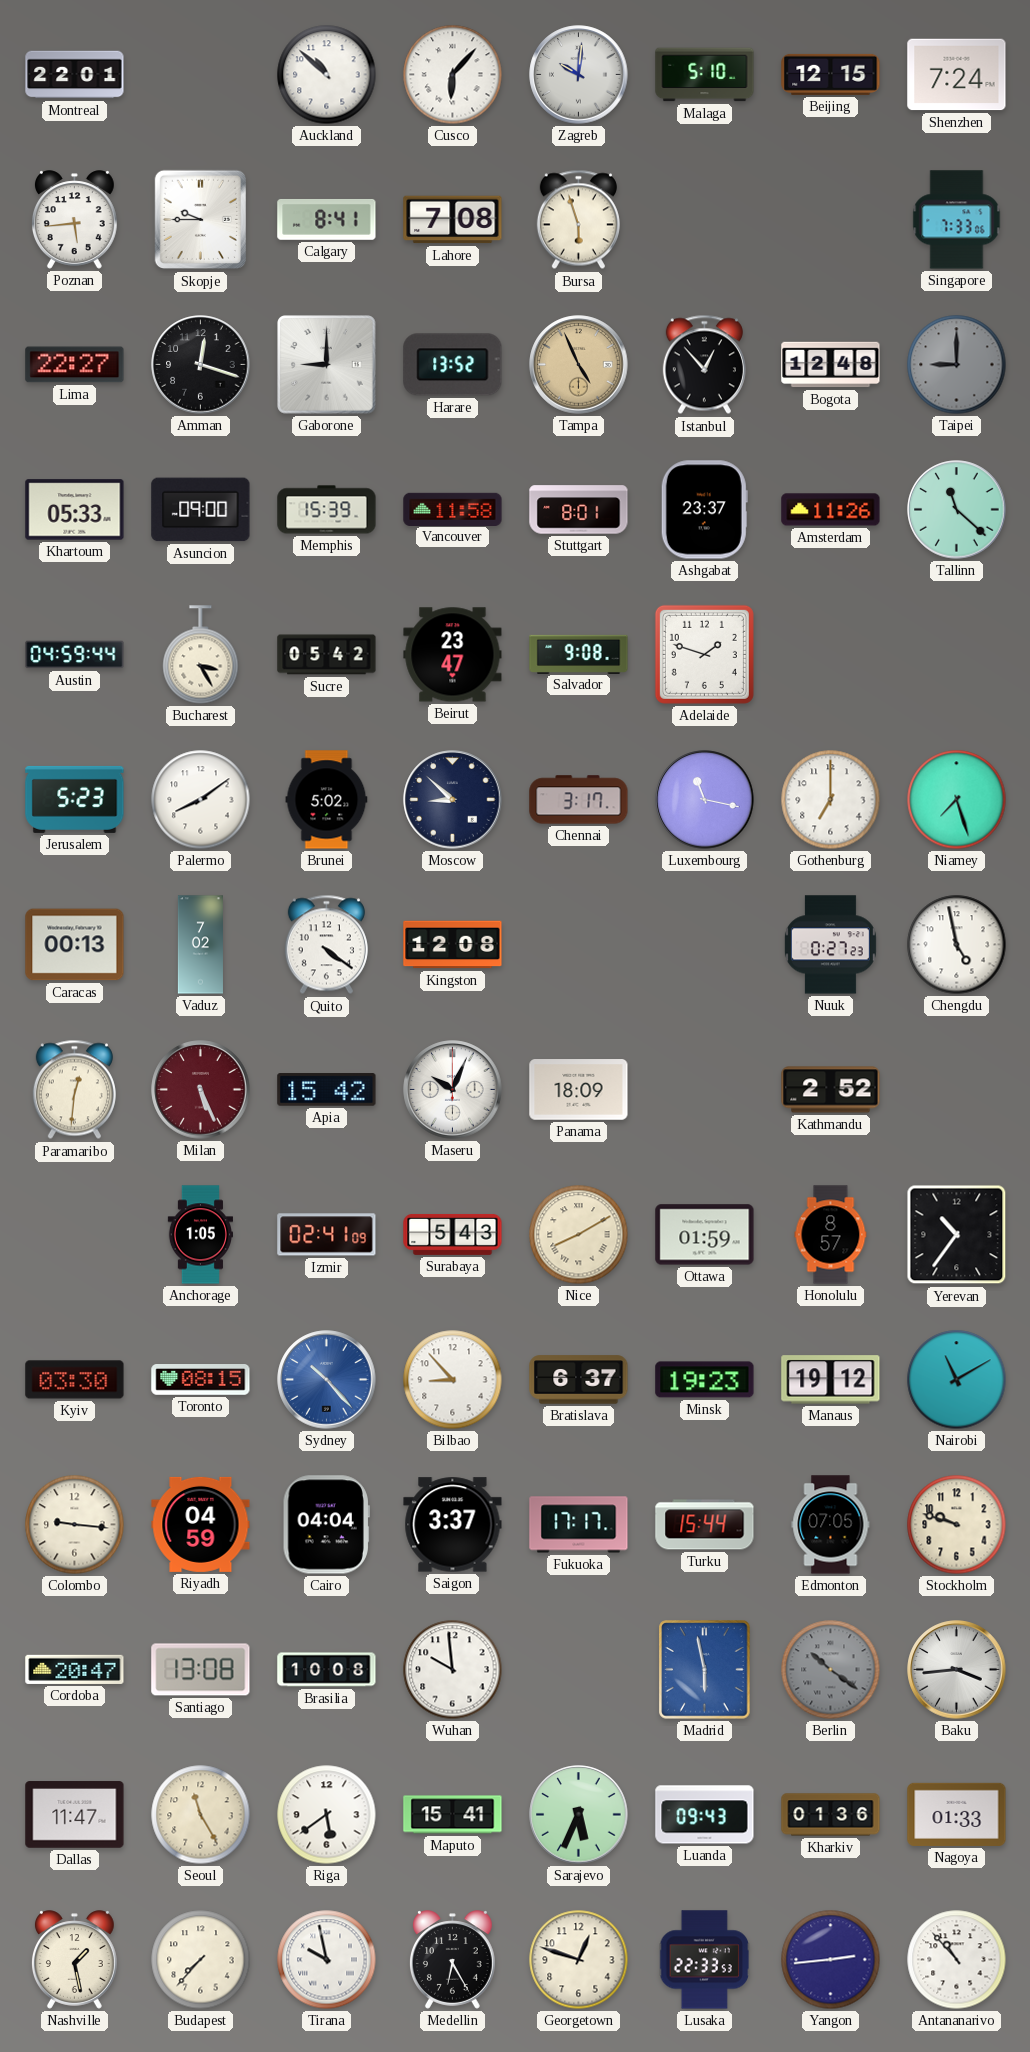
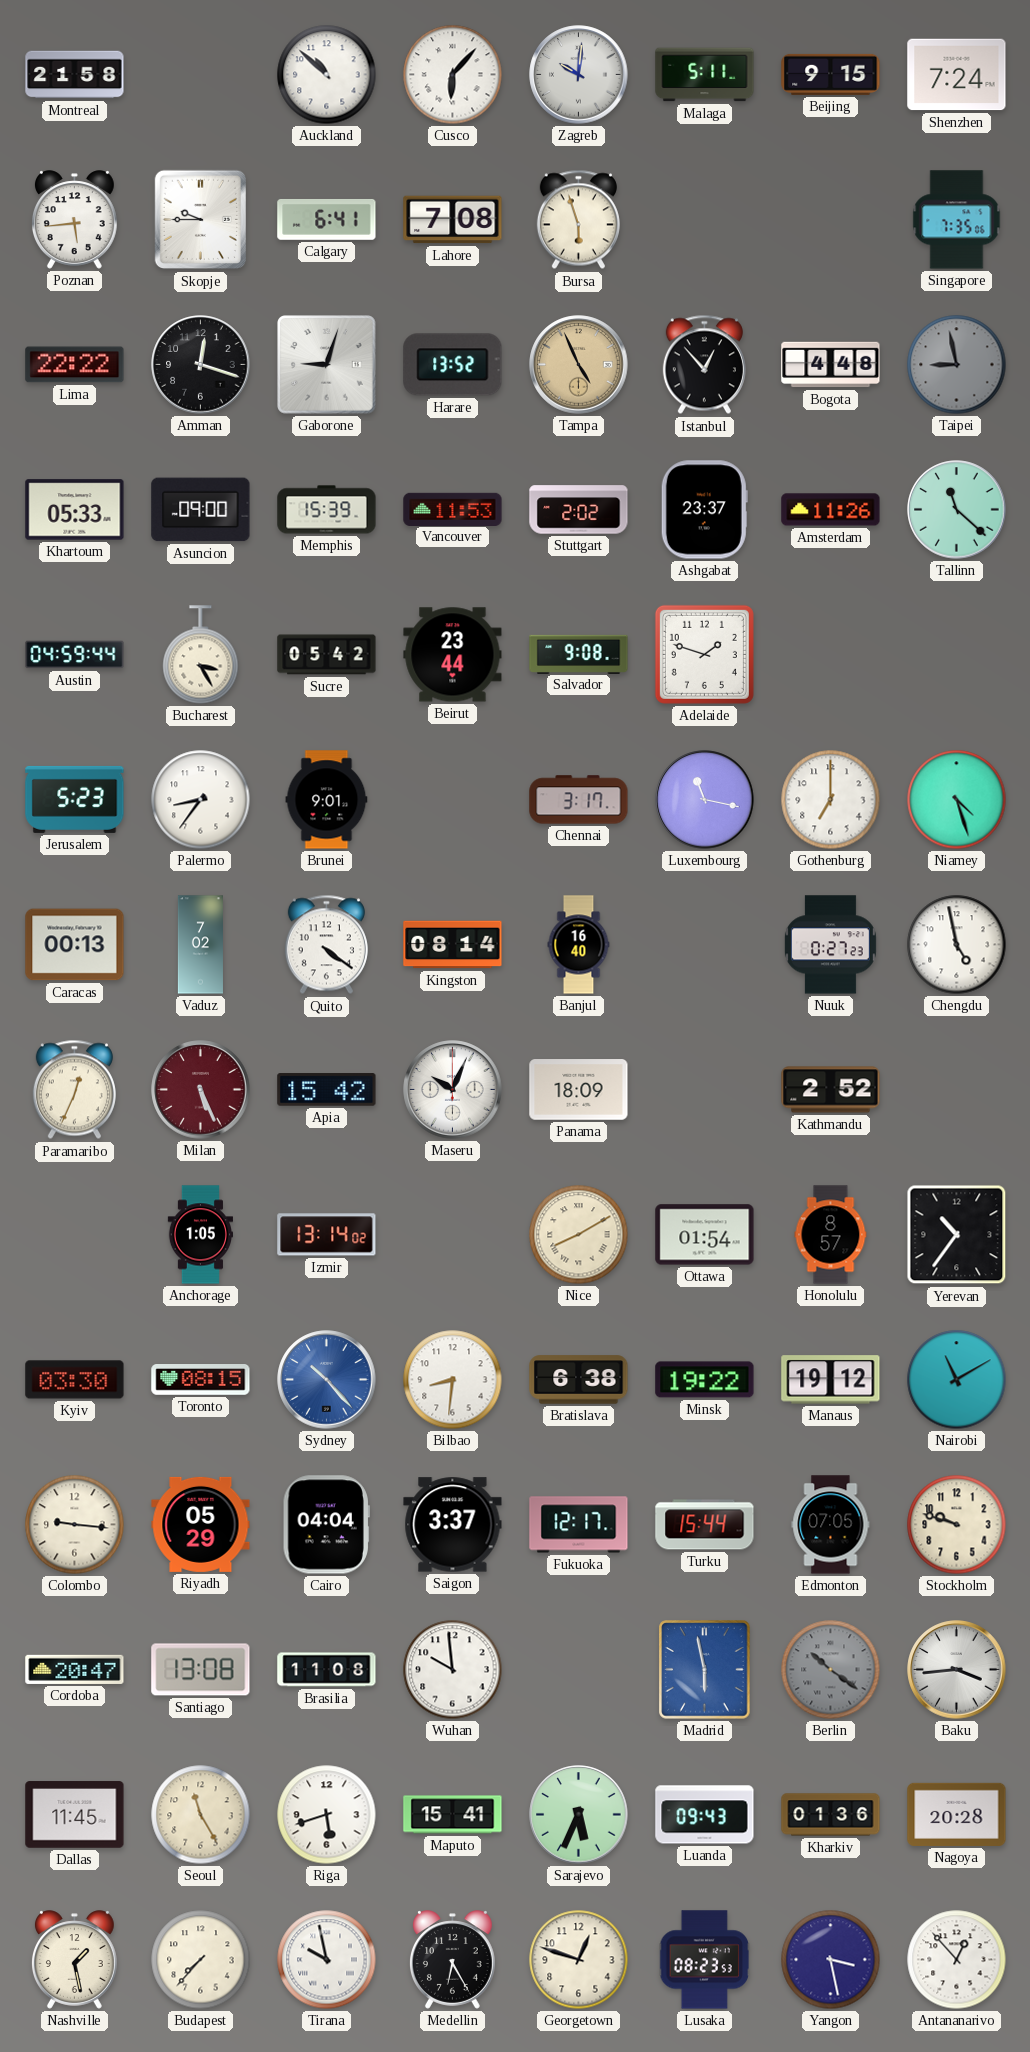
Montreal: 22:01 -> 21:58
Malaga: 5:10 -> 5:11
Beijing: 12:15 -> 9:15
Calgary: 8:41 -> 6:41
Singapore: 7:33 -> 7:35
Lima: 22:27 -> 22:22
Gaborone: 9:00 -> 9:03
Bogota: 12:48 -> 4:48
Taipei: 9:00 -> 8:58
Vancouver: 11:58 -> 11:53
Stuttgart: 8:01 -> 2:02
Beirut: 23:47 -> 23:44
Palermo: 8:09 -> 8:36
Brunei: 5:02 -> 9:01
Moscow: 8:52 -> none
Niamey: 7:27 -> 4:27
Kingston: 12:08 -> 08:14
Banjul: none -> 16:40
Paramaribo: 12:31 -> 12:34
Izmir: 02:41 -> 13:14
Surabaya: 5:43 -> none
Ottawa: 01:59 -> 01:54
Bilbao: 8:53 -> 8:31
Bratislava: 6:37 -> 6:38
Minsk: 19:23 -> 19:22
Riyadh: 04:59 -> 05:29
Fukuoka: 17:17 -> 12:17
Brasilia: 10:08 -> 11:08
Dallas: 11:47 -> 11:45
Riga: 5:39 -> 5:42
Nagoya: 01:33 -> 20:28
Lusaka: 22:33 -> 08:23
Yangon: 2:44 -> 3:28
Antananarivo: 10:53 -> 12:53
